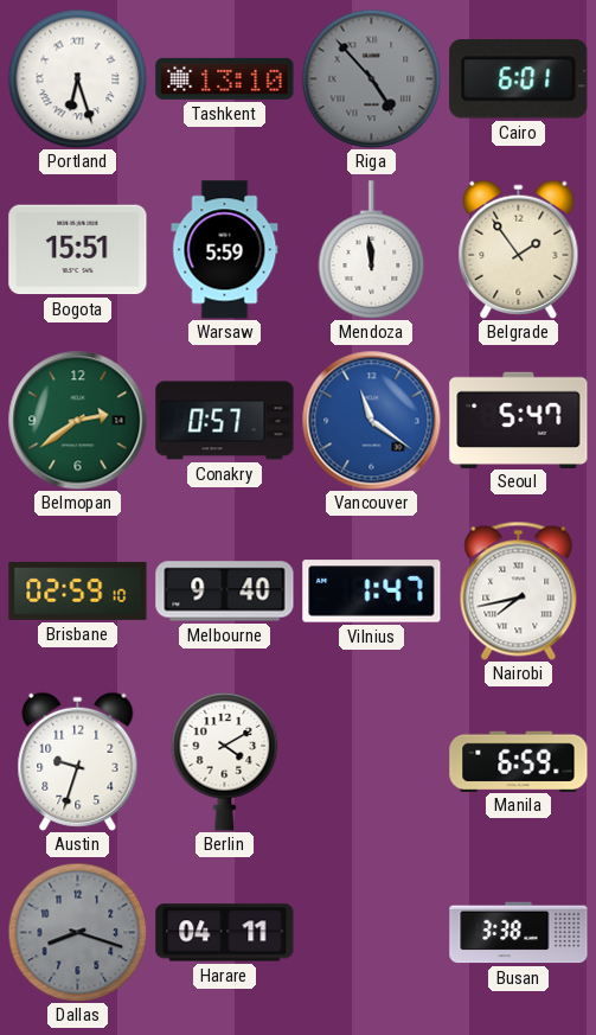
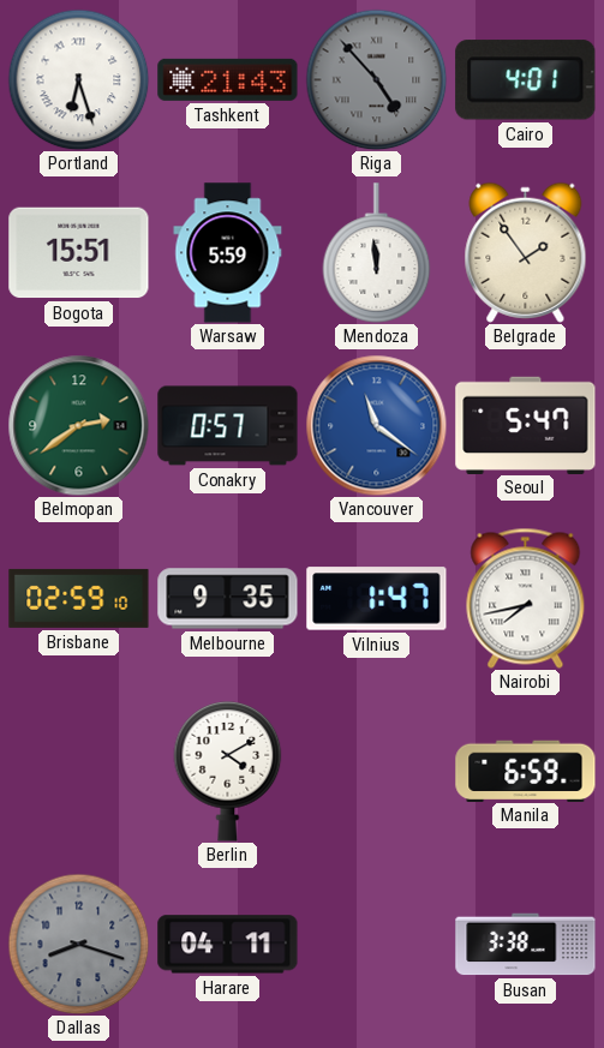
Tashkent: 13:10 -> 21:43
Cairo: 6:01 -> 4:01
Melbourne: 9:40 -> 9:35
Austin: 9:33 -> none
